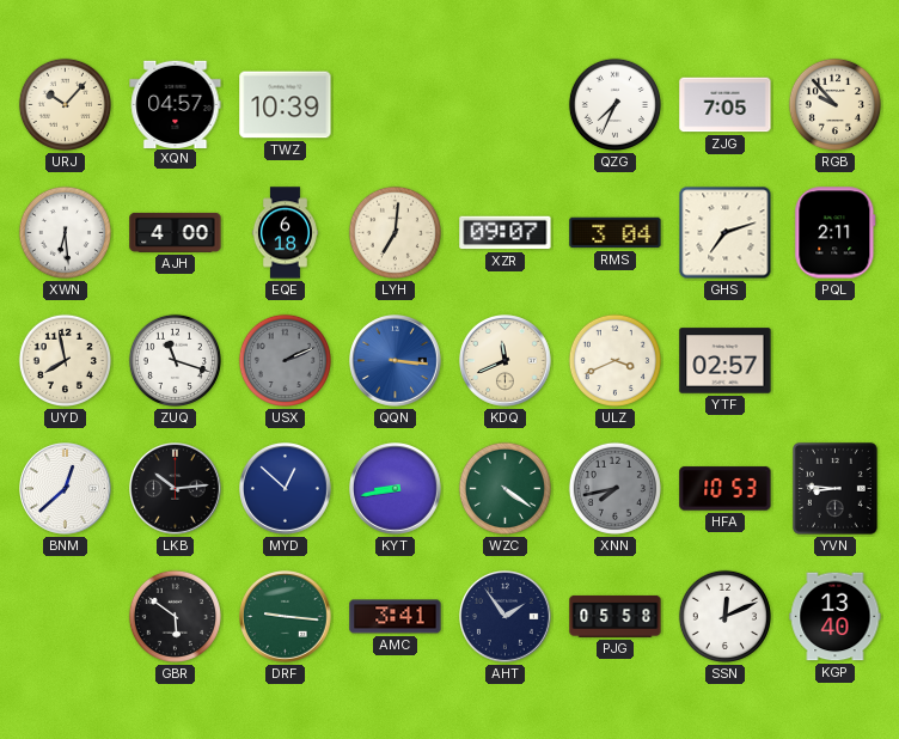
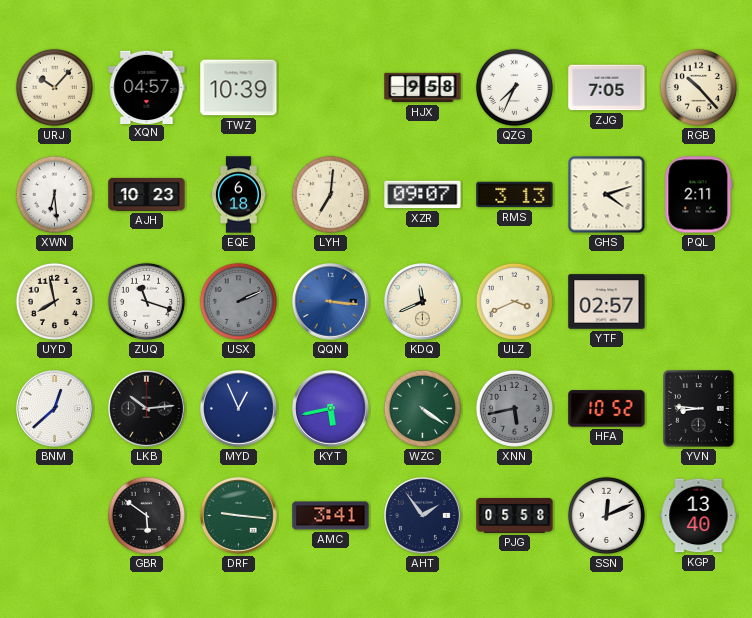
HJX: none -> 9:58
RGB: 9:53 -> 10:23
AJH: 4:00 -> 10:23
RMS: 3:04 -> 3:13
GHS: 7:12 -> 4:12
MYD: 12:52 -> 12:56
KYT: 8:43 -> 5:43
XNN: 7:43 -> 5:43
HFA: 10:53 -> 10:52
